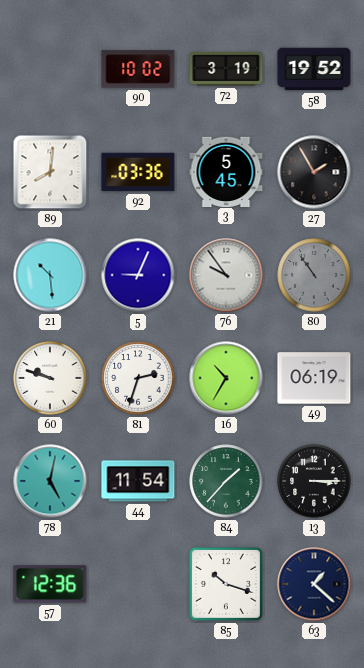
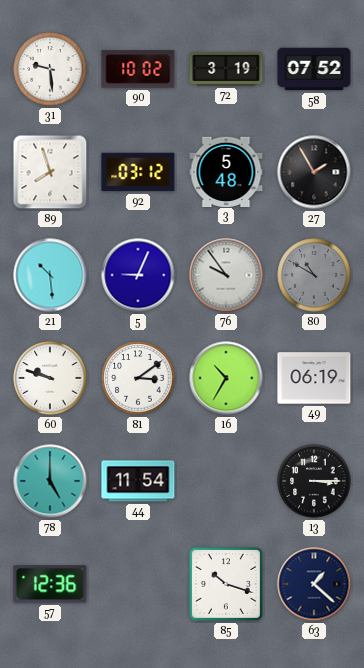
31: none -> 9:29
58: 19:52 -> 07:52
89: 8:01 -> 7:57
92: 03:36 -> 03:12
3: 5:45 -> 5:48
80: 10:54 -> 10:50
81: 2:33 -> 3:09
78: 5:02 -> 5:00
84: 1:37 -> none
